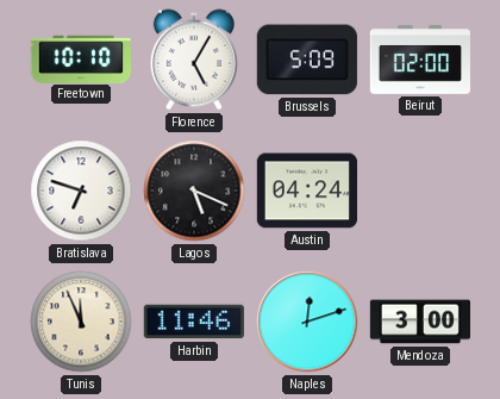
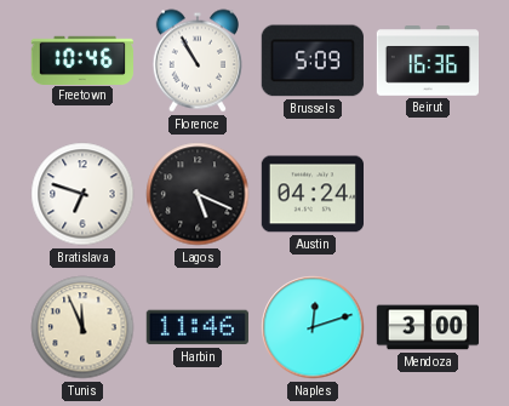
Freetown: 10:10 -> 10:46
Florence: 5:05 -> 10:55
Beirut: 02:00 -> 16:36
